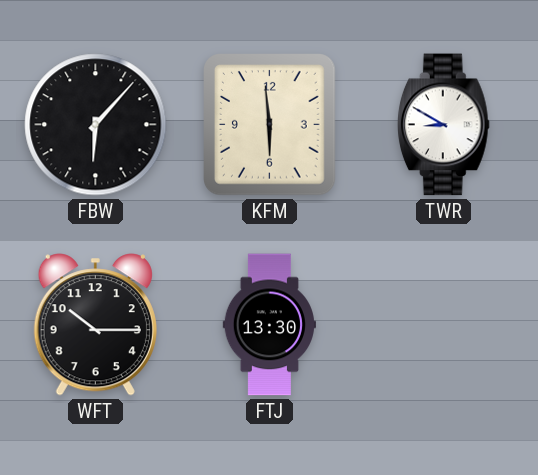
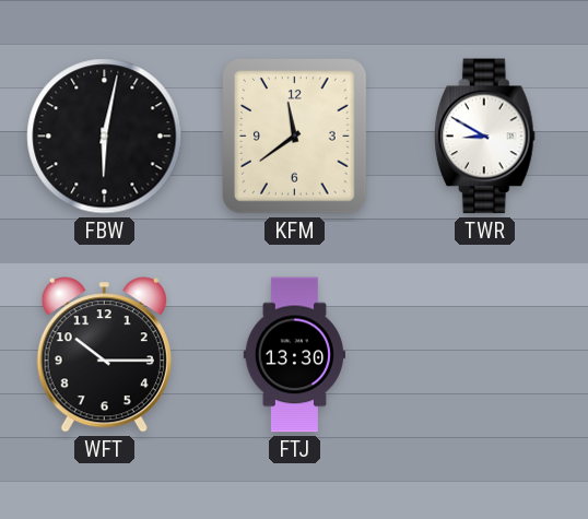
FBW: 6:07 -> 6:02
KFM: 5:59 -> 11:39
